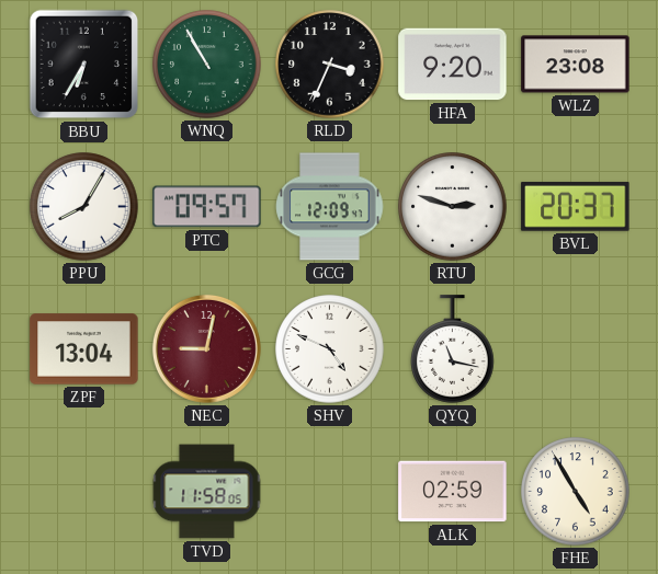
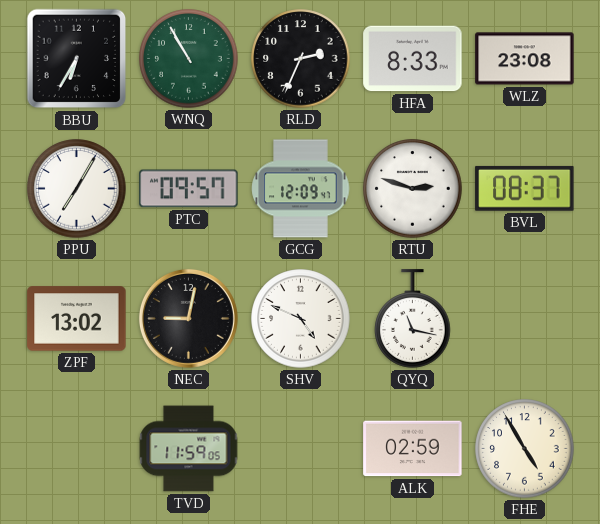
RLD: 3:34 -> 2:34
HFA: 9:20 -> 8:33
PPU: 8:05 -> 7:05
BVL: 20:37 -> 08:37
ZPF: 13:04 -> 13:02
NEC dial: burgundy -> black
TVD: 11:58 -> 11:59
